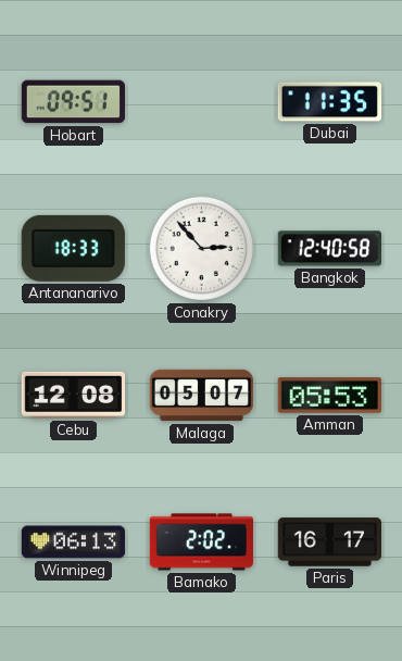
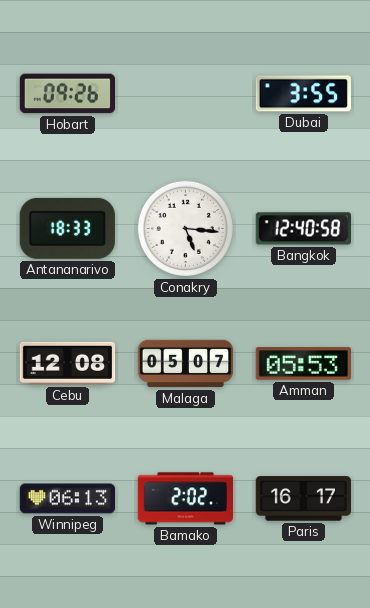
Hobart: 09:51 -> 09:26
Dubai: 11:35 -> 3:55
Conakry: 2:53 -> 5:16
